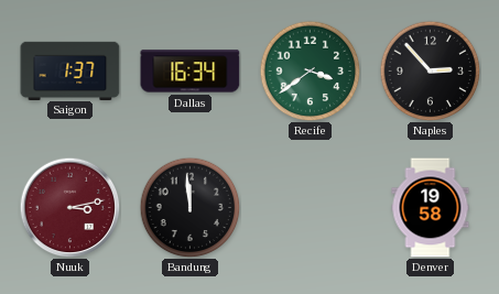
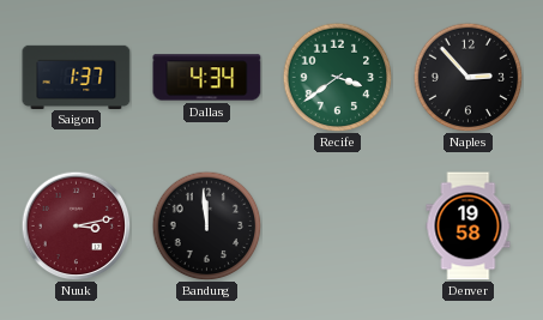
Dallas: 16:34 -> 4:34
